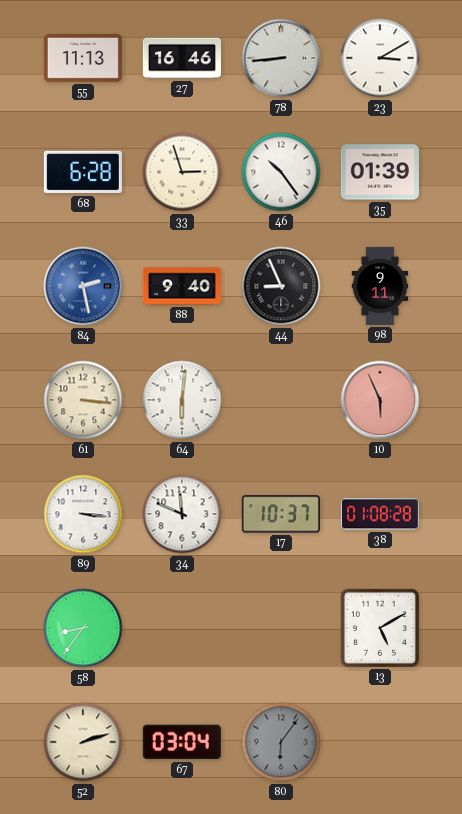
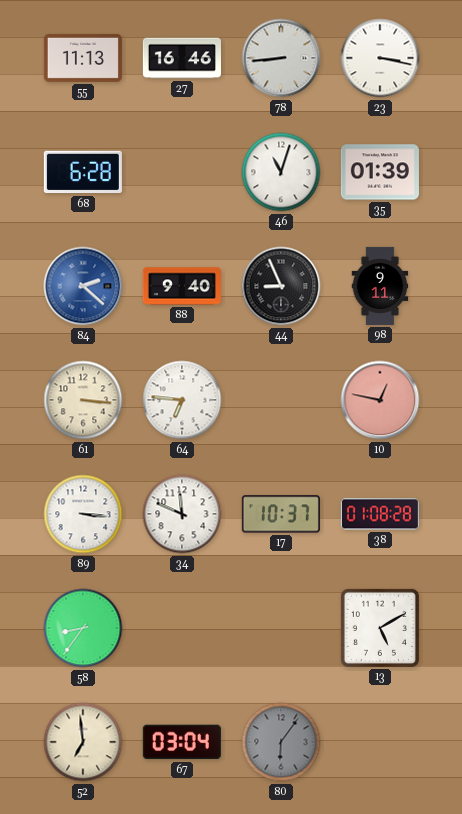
23: 3:10 -> 3:17
33: 2:57 -> none
46: 10:24 -> 11:03
84: 2:28 -> 2:22
64: 6:01 -> 6:46
10: 5:56 -> 12:47
52: 2:12 -> 6:59
